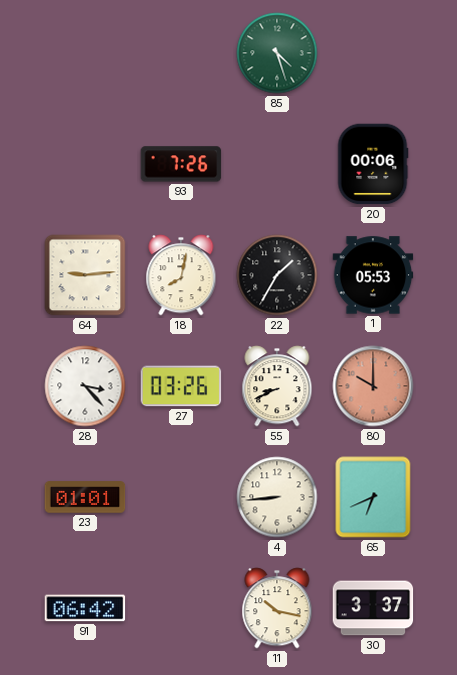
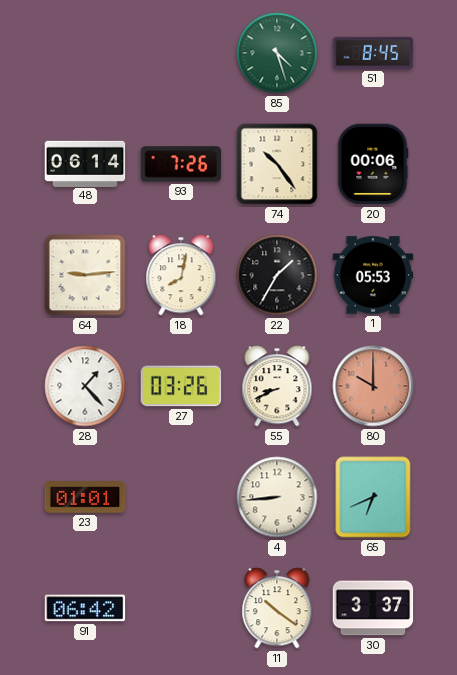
51: none -> 8:45
48: none -> 06:14
74: none -> 10:24
28: 3:23 -> 1:23
11: 10:17 -> 10:21
